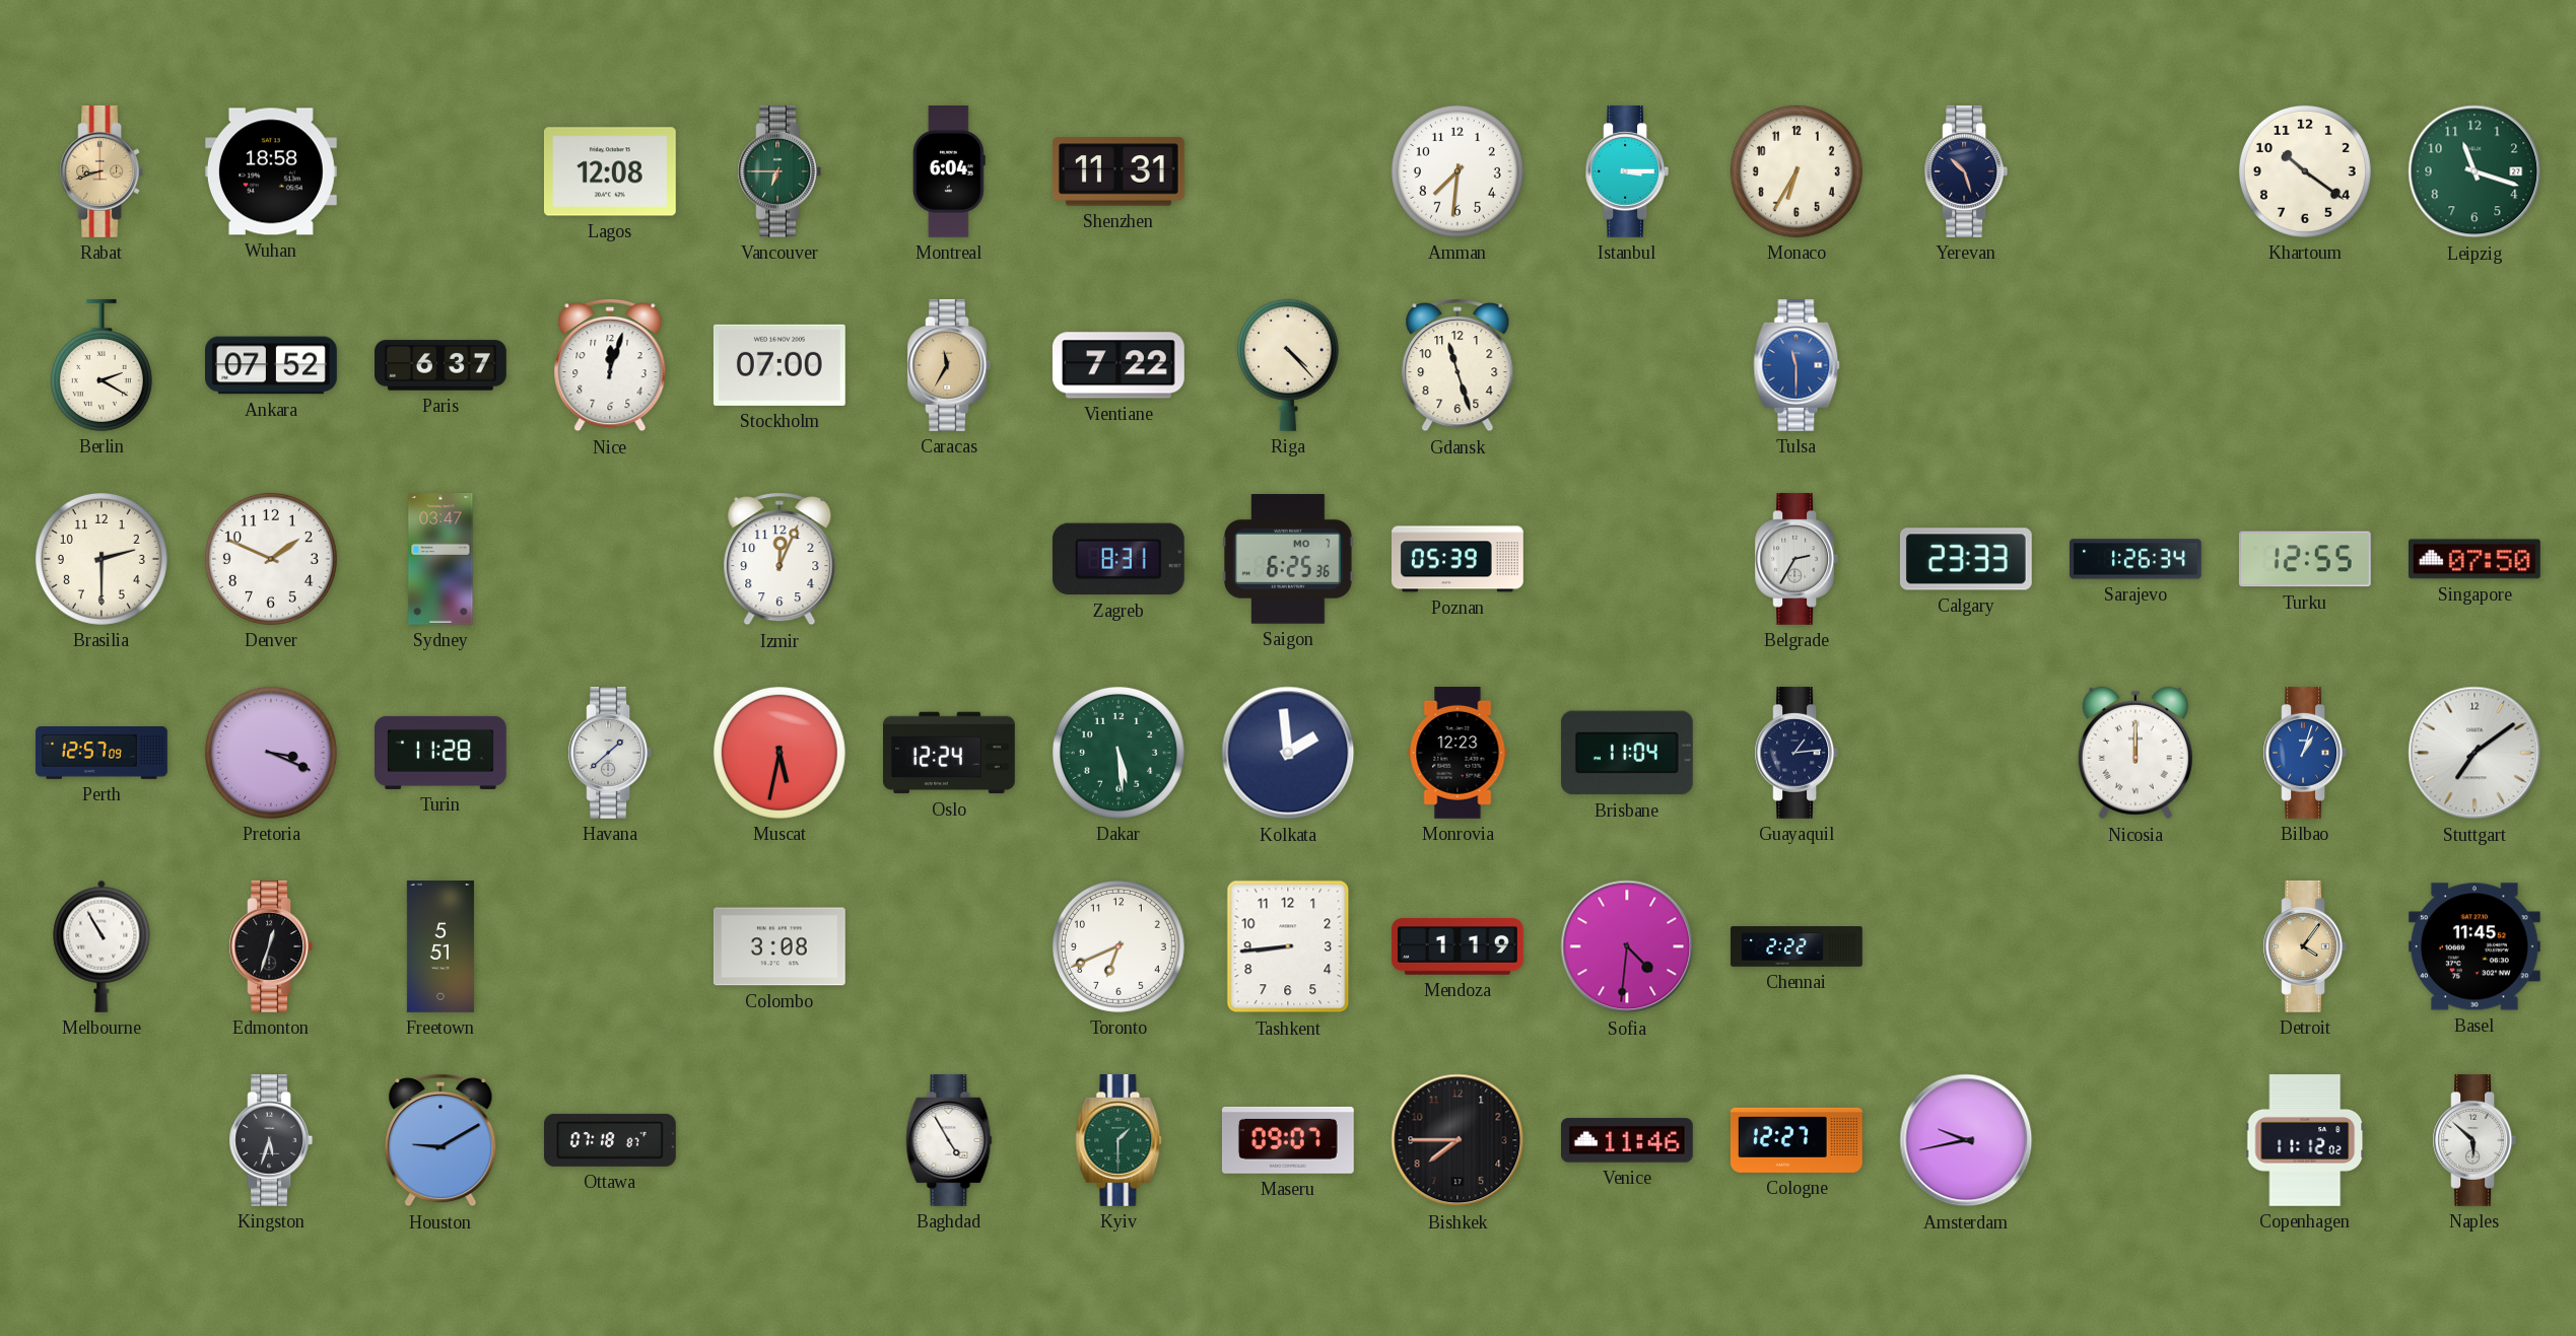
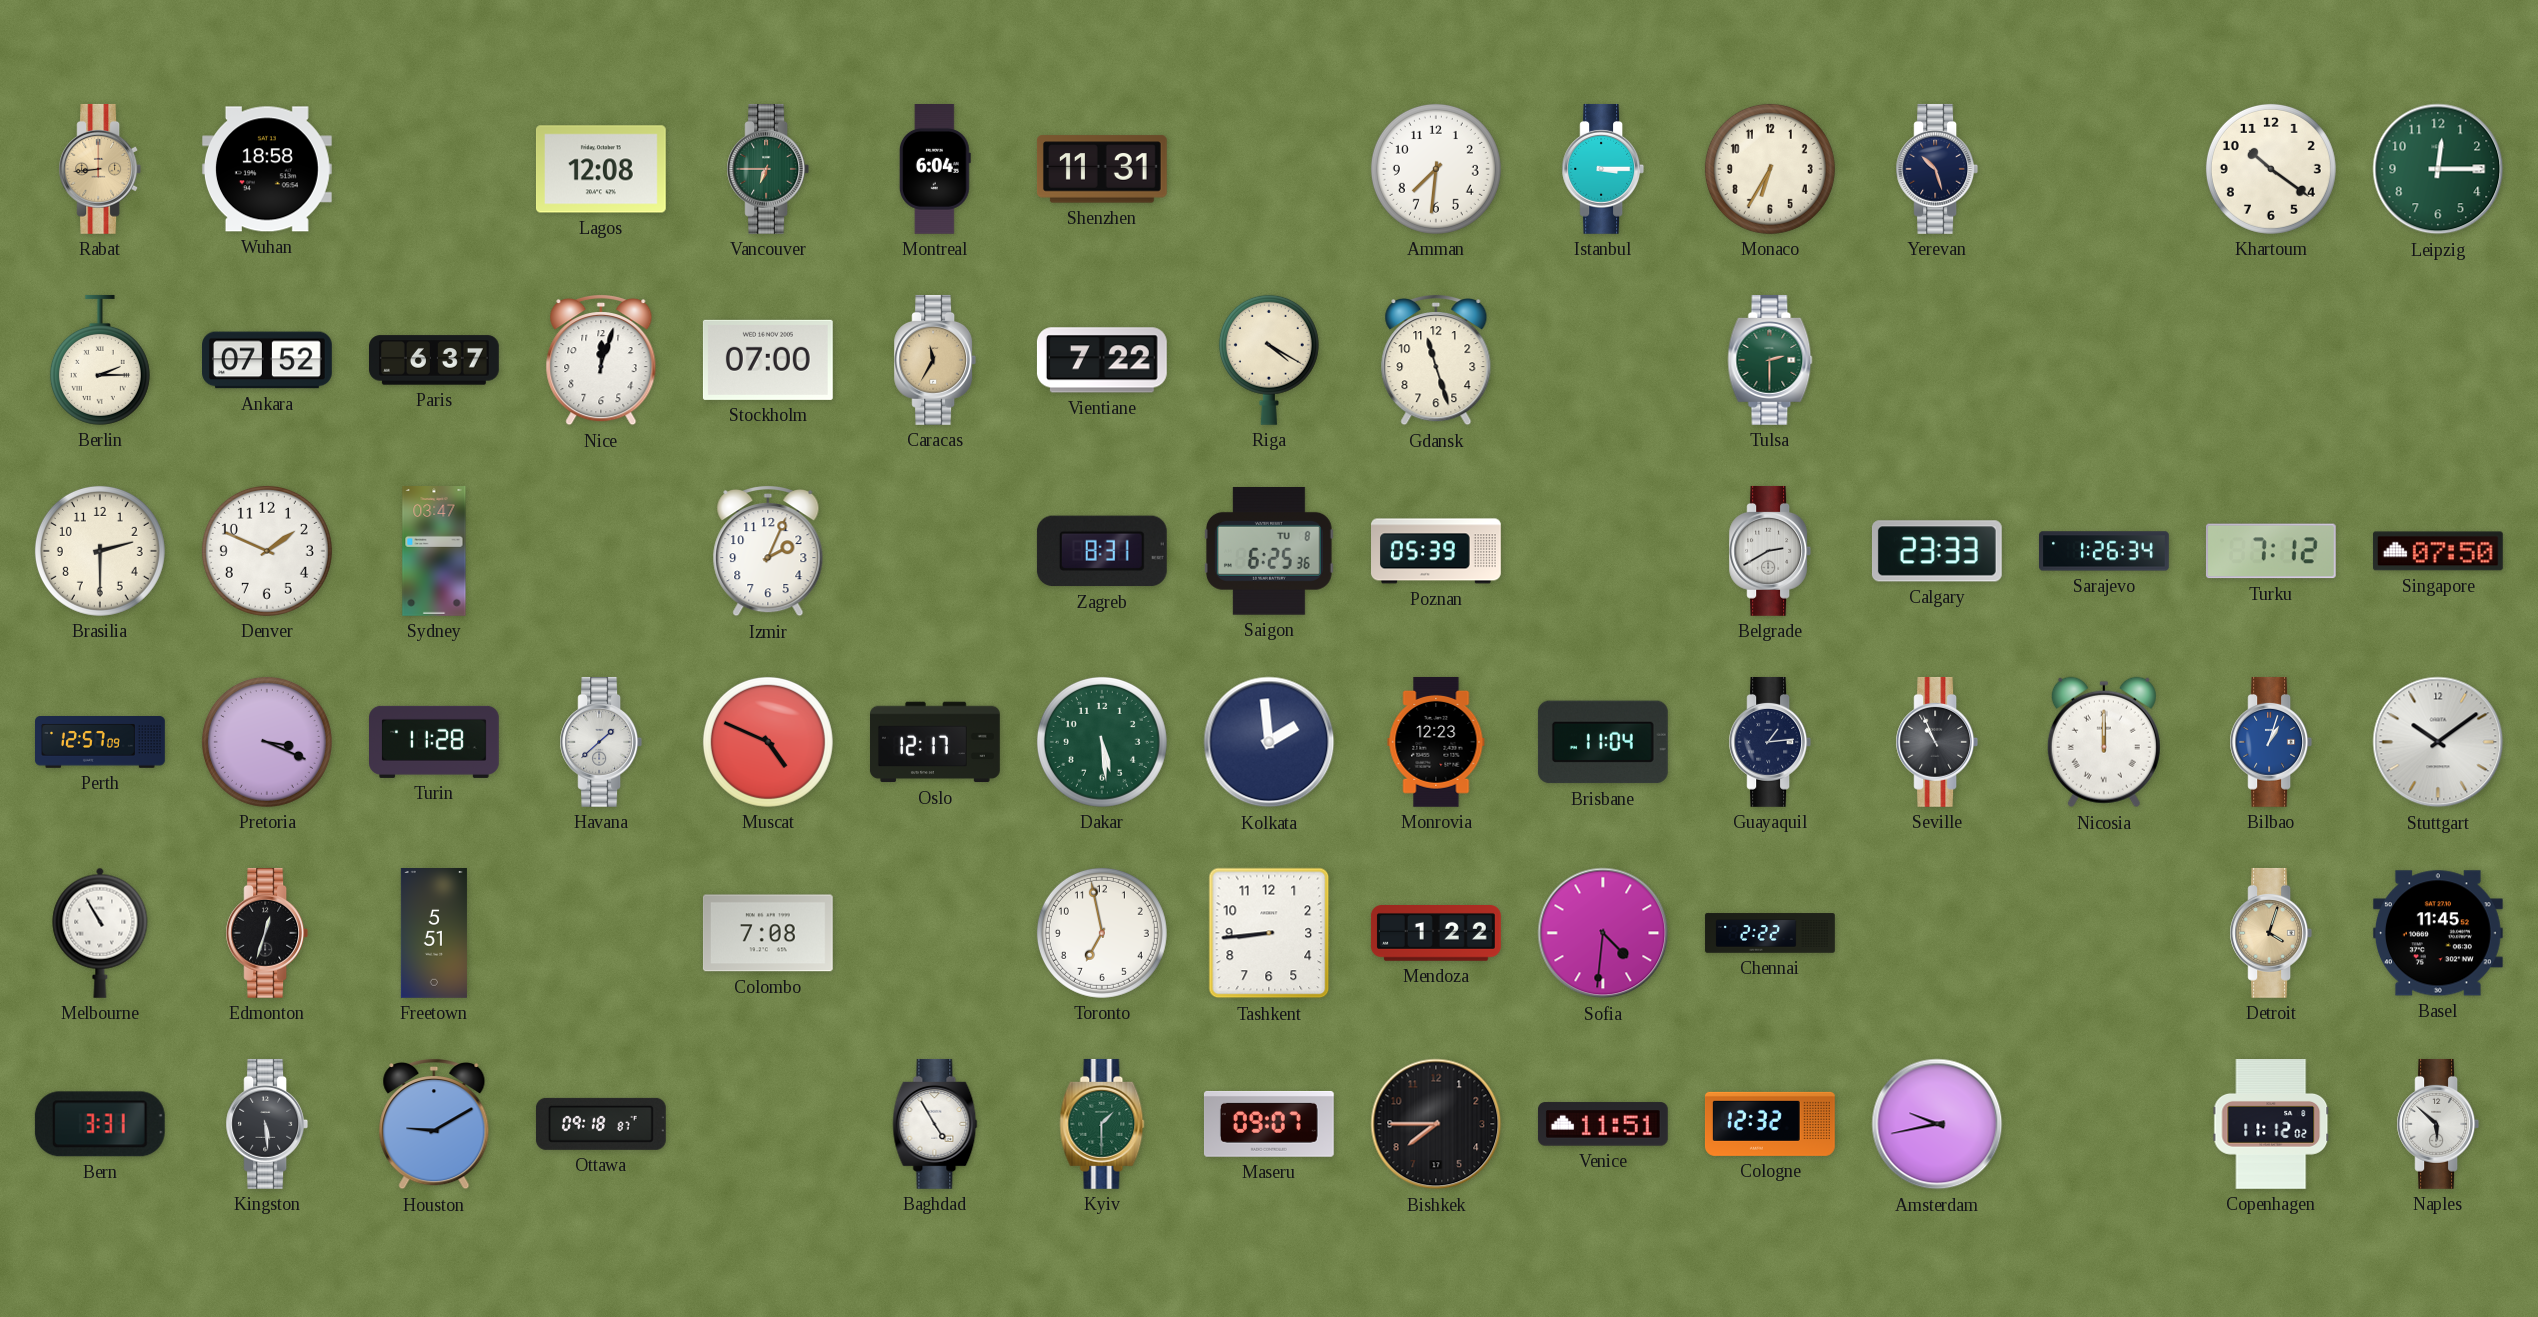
Rabat: 8:42 -> 8:44
Leipzig: 11:18 -> 12:15
Berlin: 2:20 -> 2:15
Riga: 4:23 -> 4:20
Tulsa: 11:30 -> 2:30
Tulsa dial: blue -> green
Izmir: 12:04 -> 2:04
Saigon date: MO 7 -> TU 8
Belgrade: 2:35 -> 2:40
Turku: 12:55 -> 7:12
Muscat: 5:32 -> 4:49
Oslo: 12:24 -> 12:17
Seville: none -> 10:56
Stuttgart: 7:09 -> 10:09
Colombo: 3:08 -> 7:08
Toronto: 6:41 -> 6:58
Mendoza: 1:19 -> 1:22
Detroit: 4:06 -> 4:03
Bern: none -> 3:31
Kingston: 5:33 -> 5:29
Ottawa: 07:18 -> 09:18
Venice: 11:46 -> 11:51
Cologne: 12:27 -> 12:32
